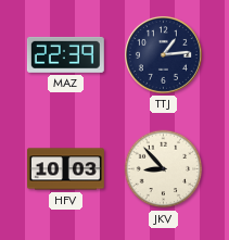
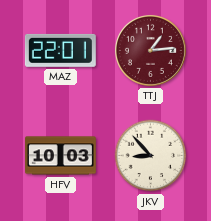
MAZ: 22:39 -> 22:01
TTJ dial: navy -> burgundy
